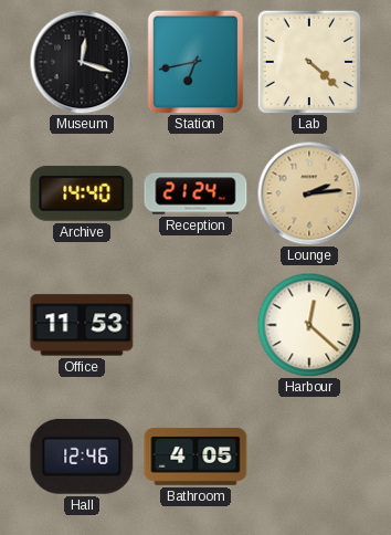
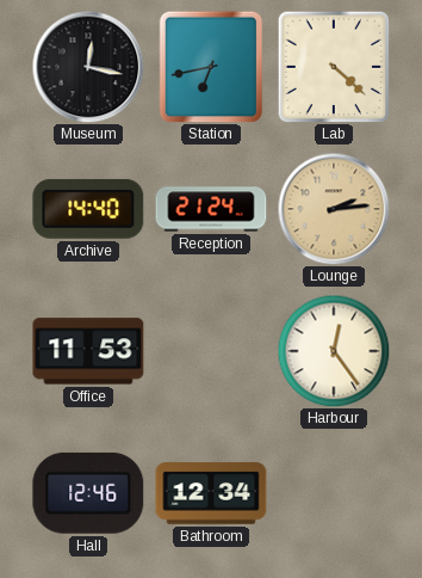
Museum: 12:18 -> 12:17
Harbour: 12:22 -> 12:24
Bathroom: 4:05 -> 12:34
